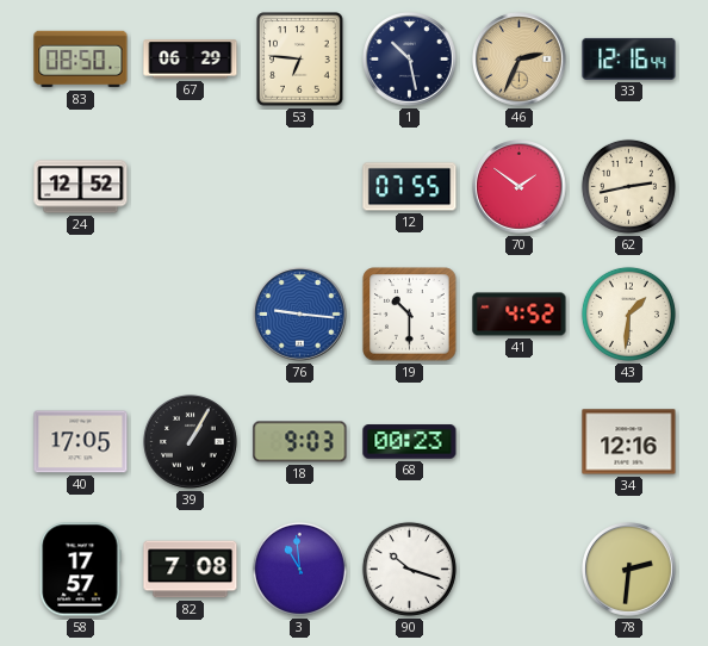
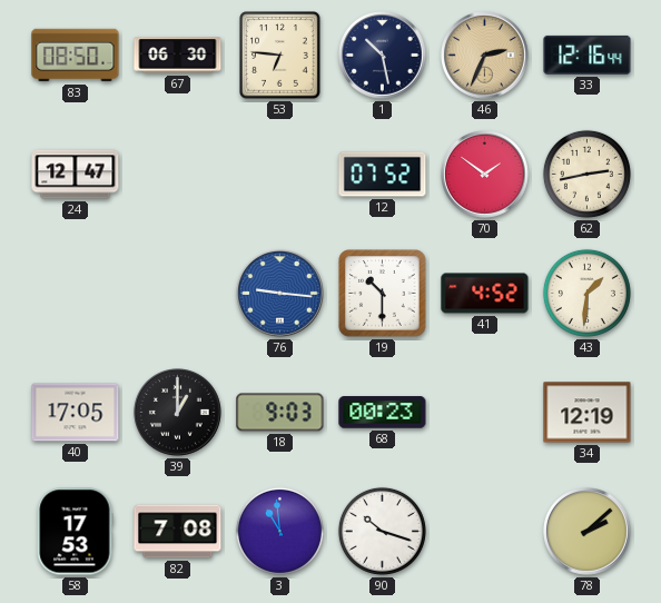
67: 06:29 -> 06:30
24: 12:52 -> 12:47
12: 07:55 -> 07:52
39: 1:05 -> 1:00
34: 12:16 -> 12:19
58: 17:57 -> 17:53
78: 2:31 -> 2:08
